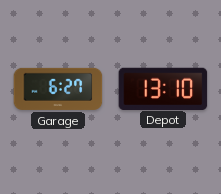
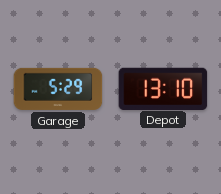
Garage: 6:27 -> 5:29
